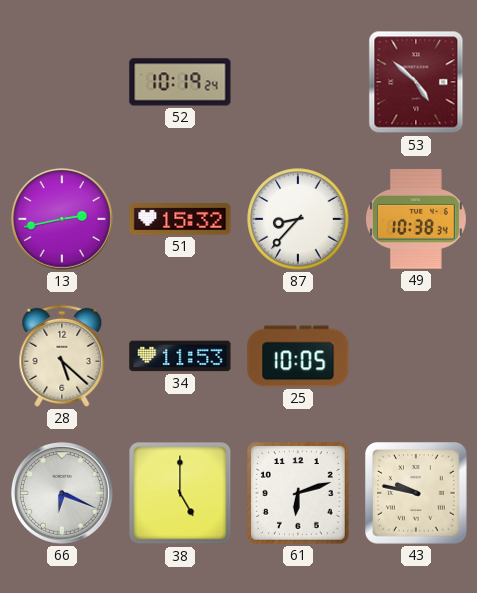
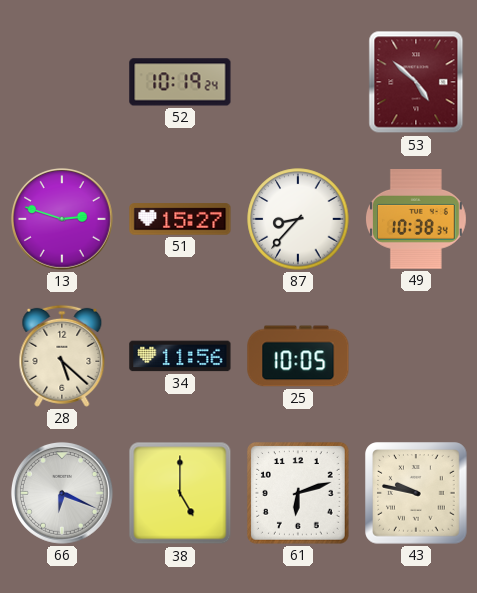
13: 2:43 -> 2:48
51: 15:32 -> 15:27
34: 11:53 -> 11:56
